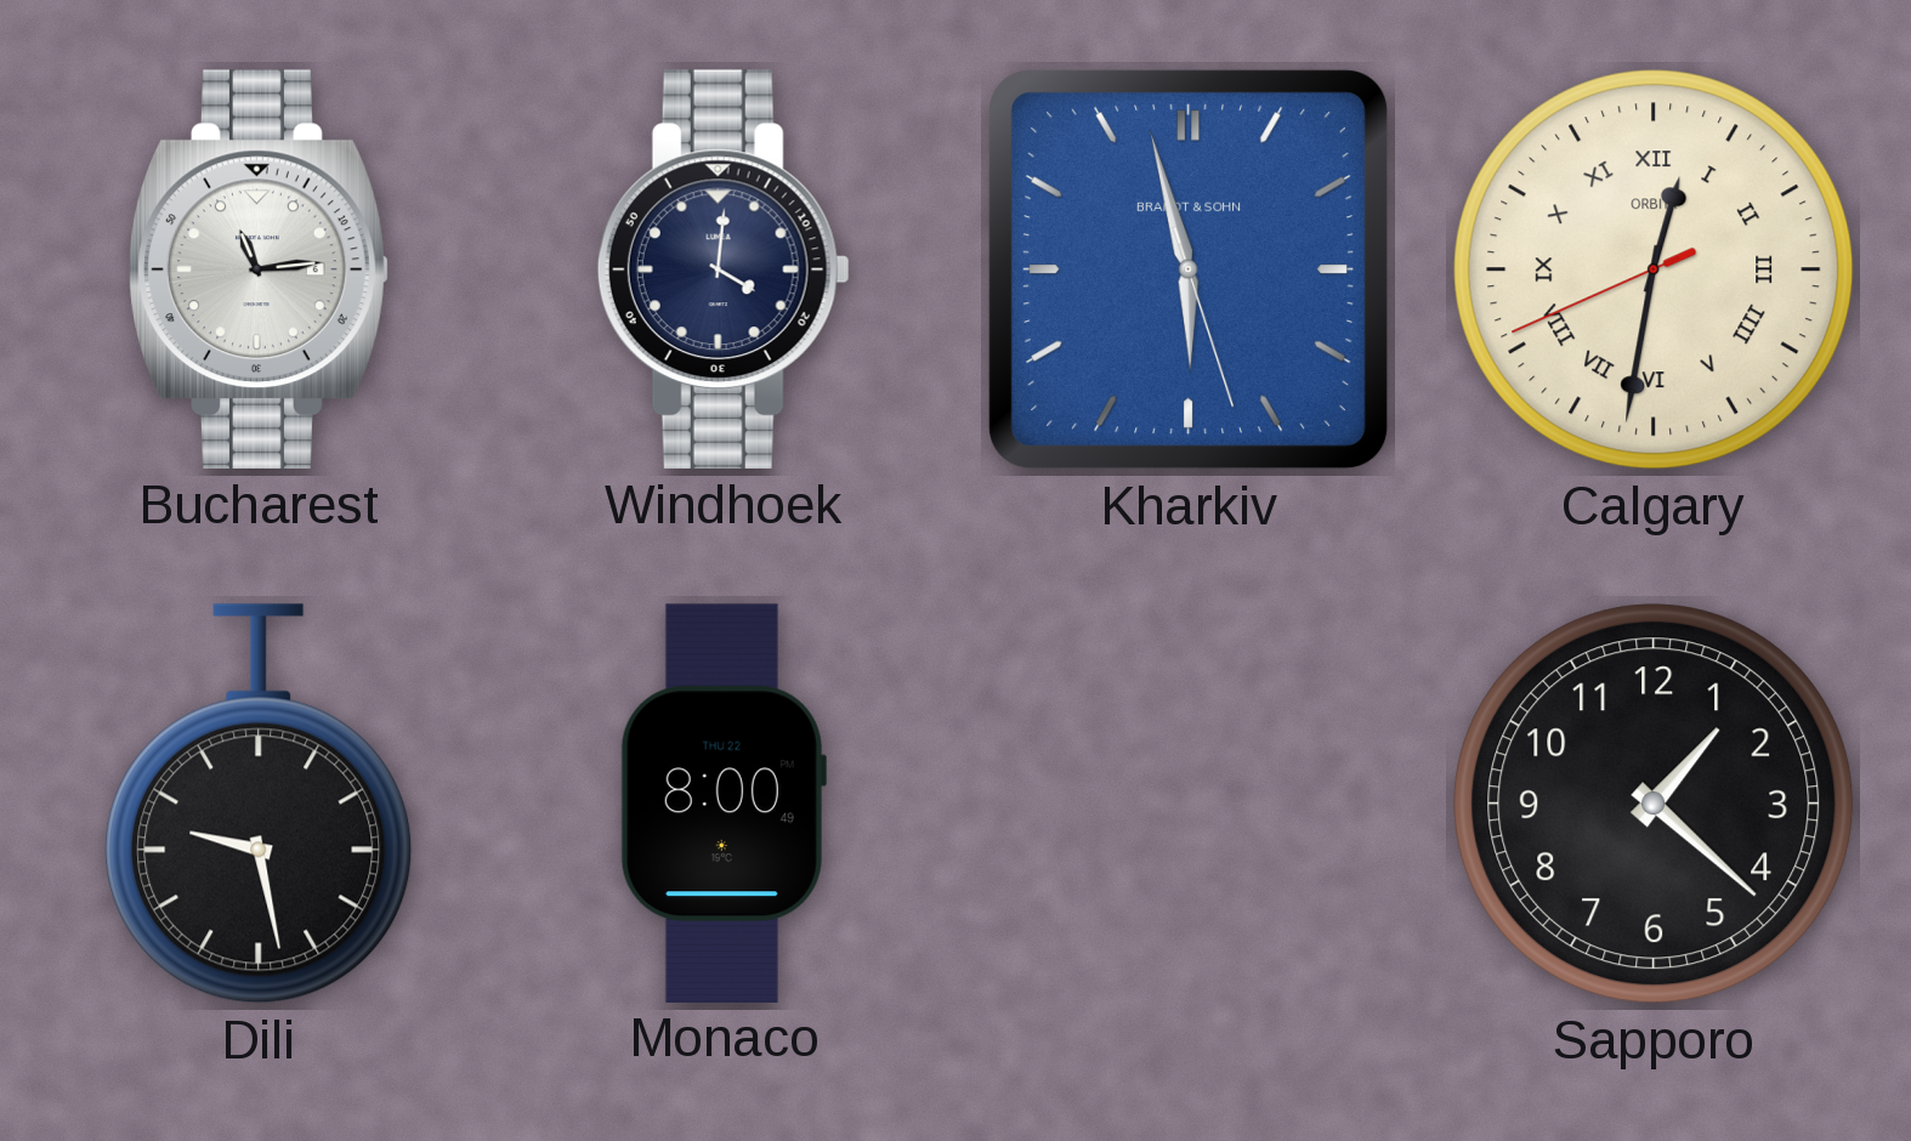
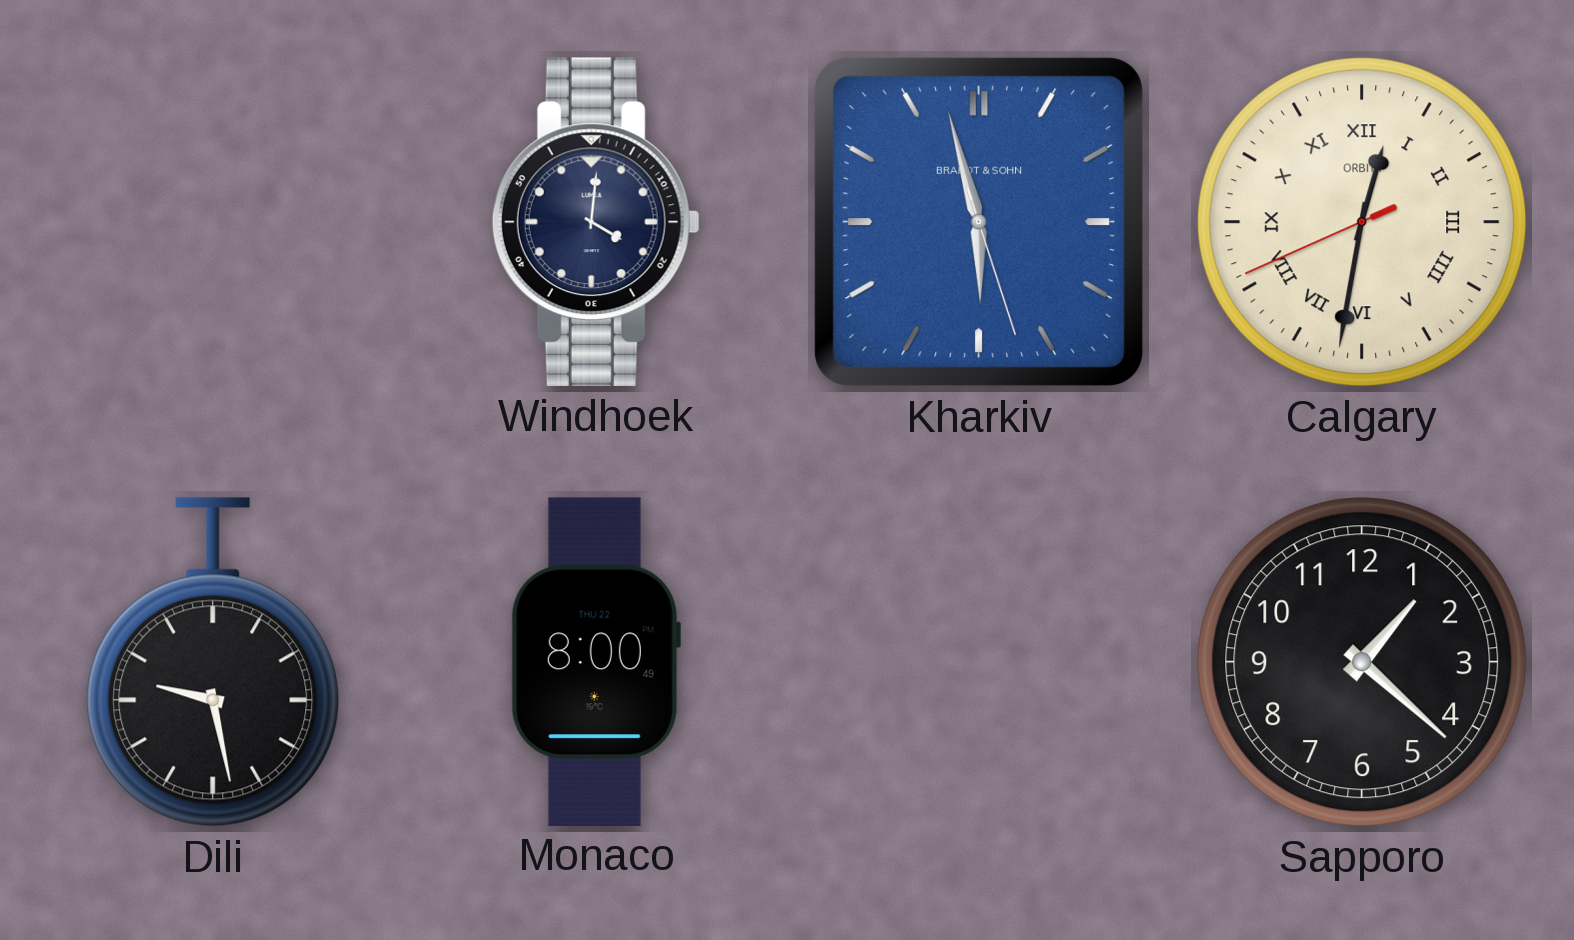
Bucharest: 11:14 -> none
